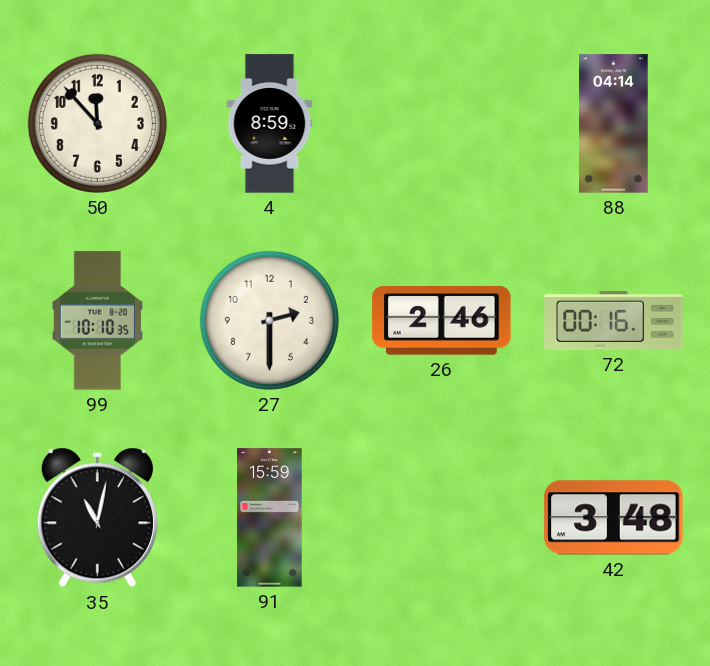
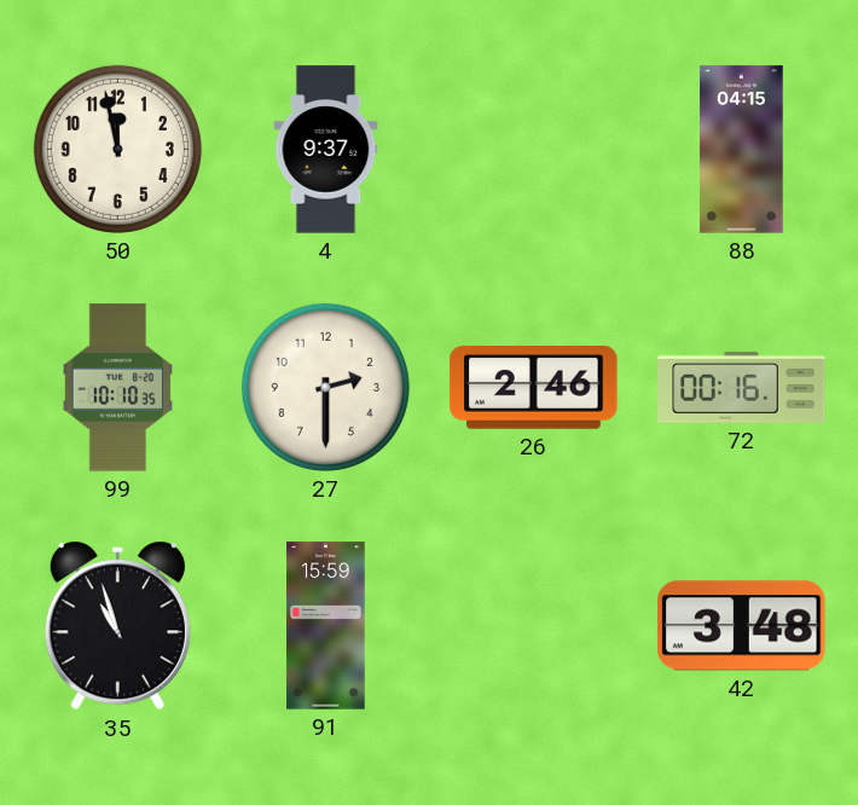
50: 11:53 -> 11:58
4: 8:59 -> 9:37
88: 04:14 -> 04:15
35: 11:02 -> 10:57
